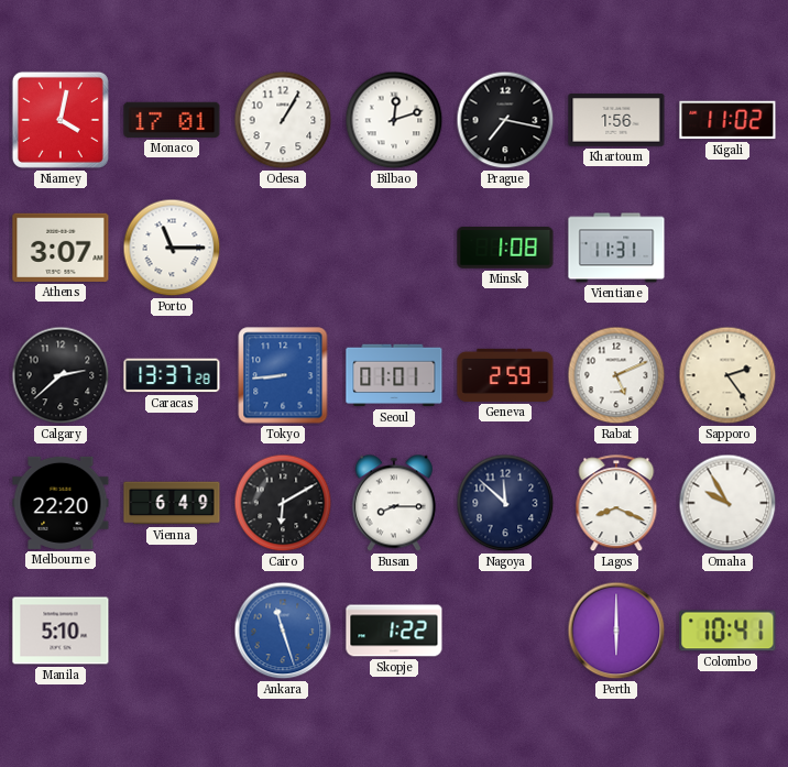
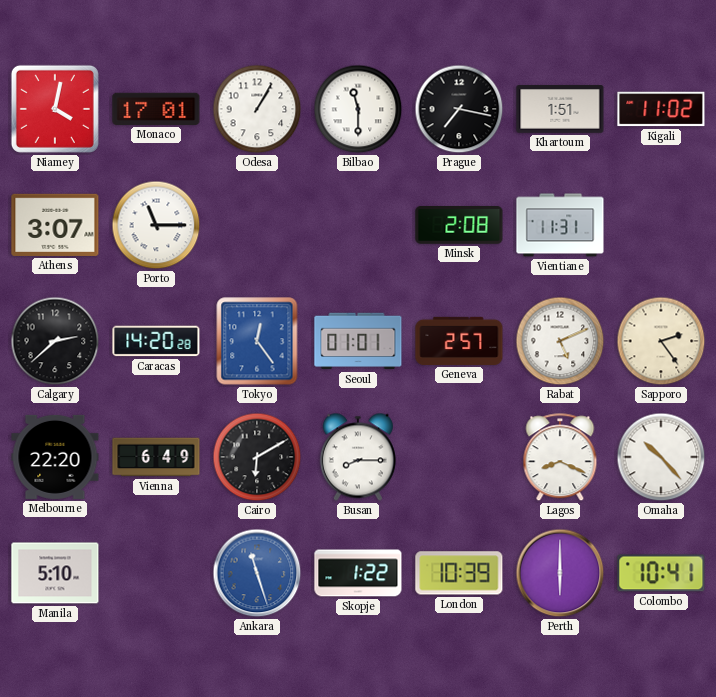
Bilbao: 12:12 -> 11:30
Khartoum: 1:56 -> 1:51
Minsk: 1:08 -> 2:08
Caracas: 13:37 -> 14:20
Tokyo: 8:44 -> 12:24
Geneva: 2:59 -> 2:57
Nagoya: 11:52 -> none
Omaha: 9:55 -> 10:23
London: none -> 10:39
